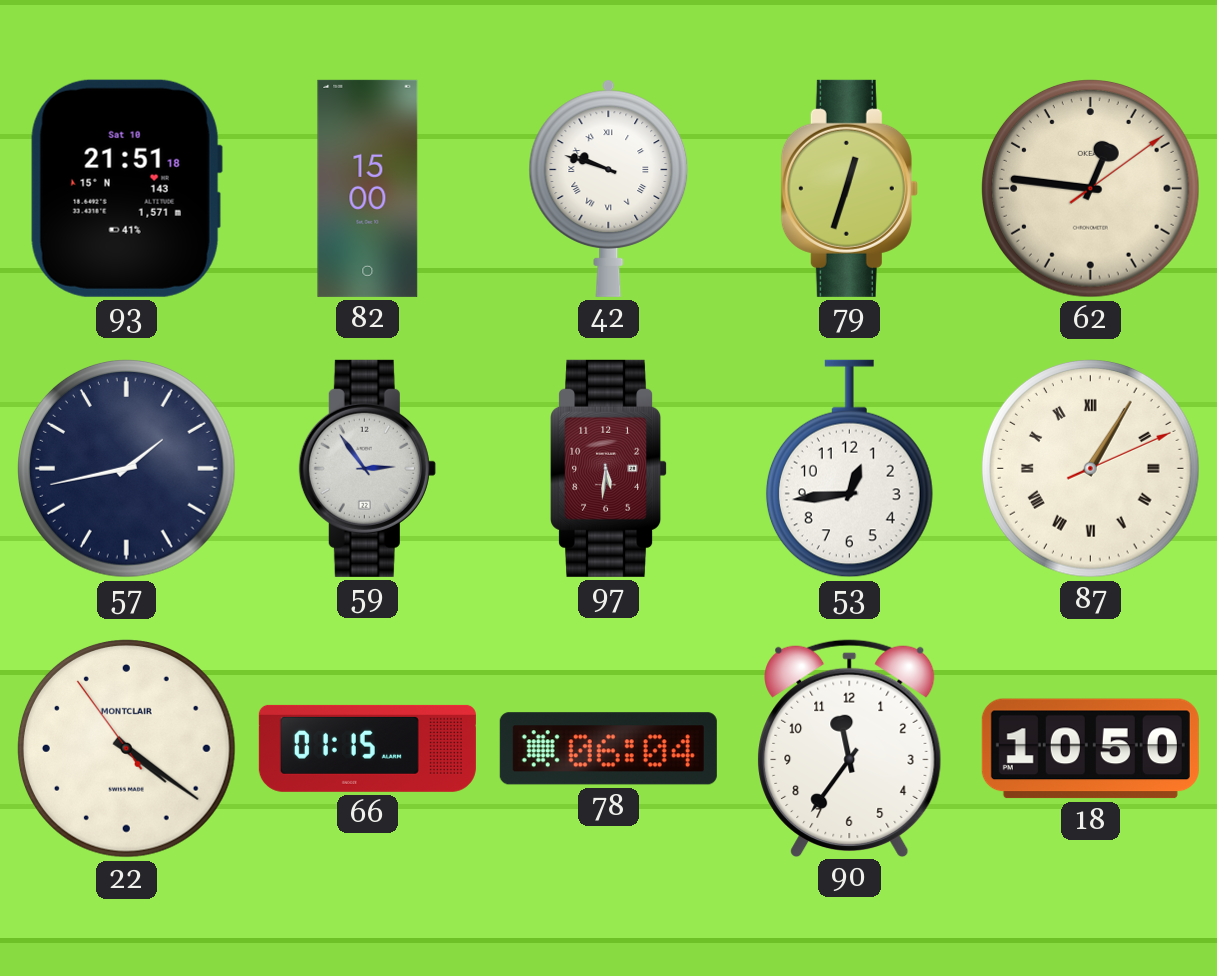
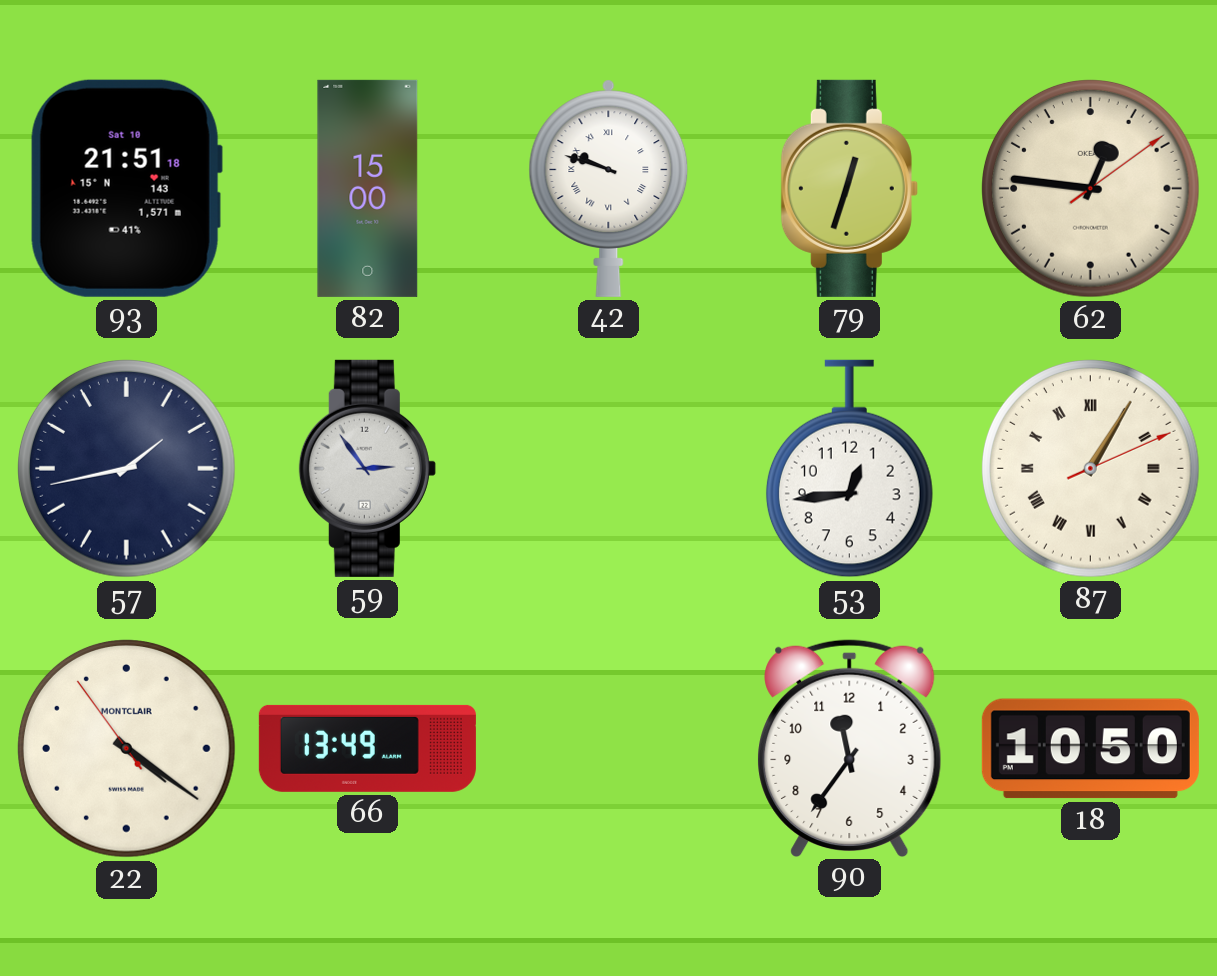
97: 5:31 -> none
66: 01:15 -> 13:49
78: 06:04 -> none
